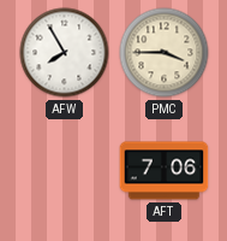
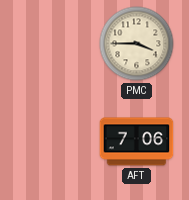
AFW: 7:55 -> none
